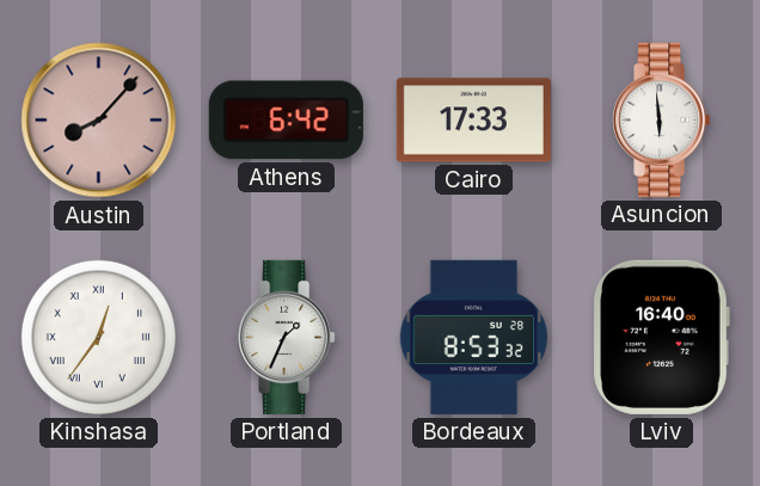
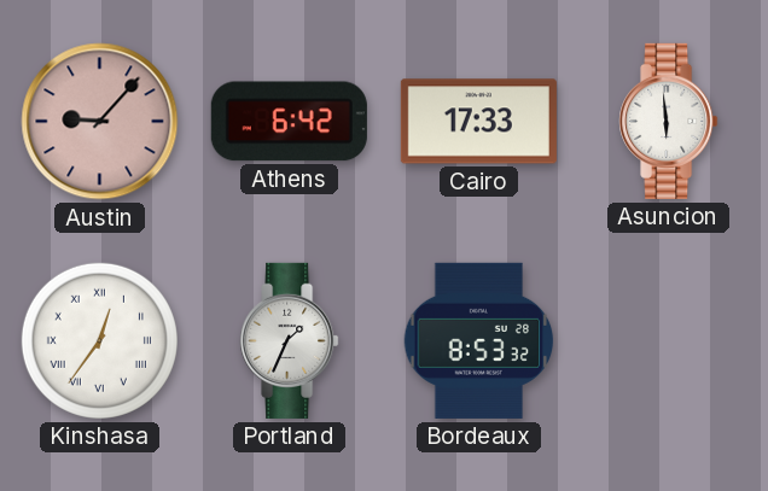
Austin: 8:07 -> 9:07
Lviv: 16:40 -> none
